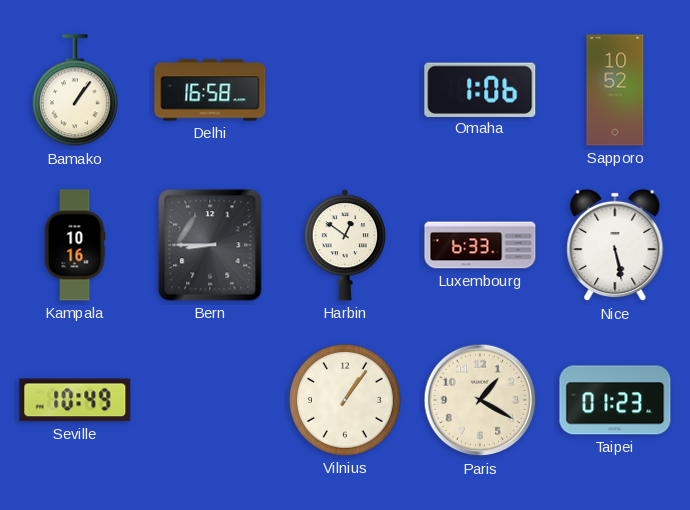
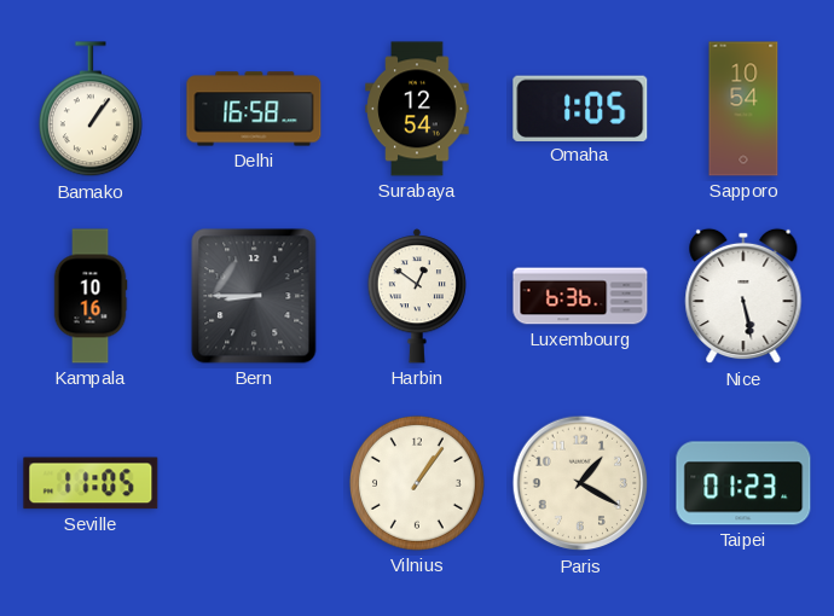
Surabaya: none -> 12:54
Omaha: 1:06 -> 1:05
Sapporo: 10:52 -> 10:54
Luxembourg: 6:33 -> 6:36
Seville: 10:49 -> 11:05
